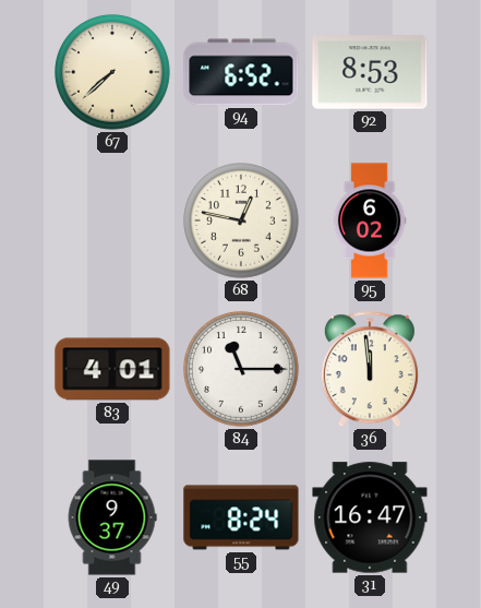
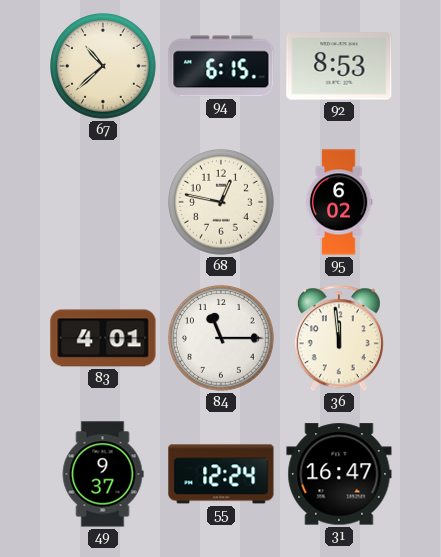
67: 7:38 -> 10:38
94: 6:52 -> 6:15
55: 8:24 -> 12:24
